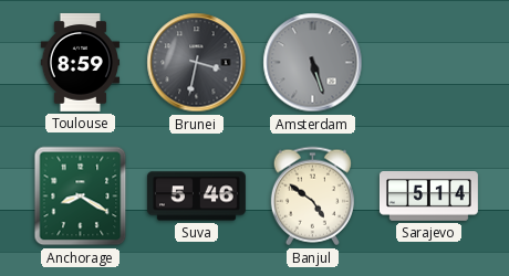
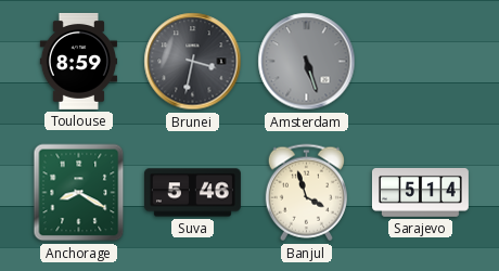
Banjul: 4:51 -> 3:57
